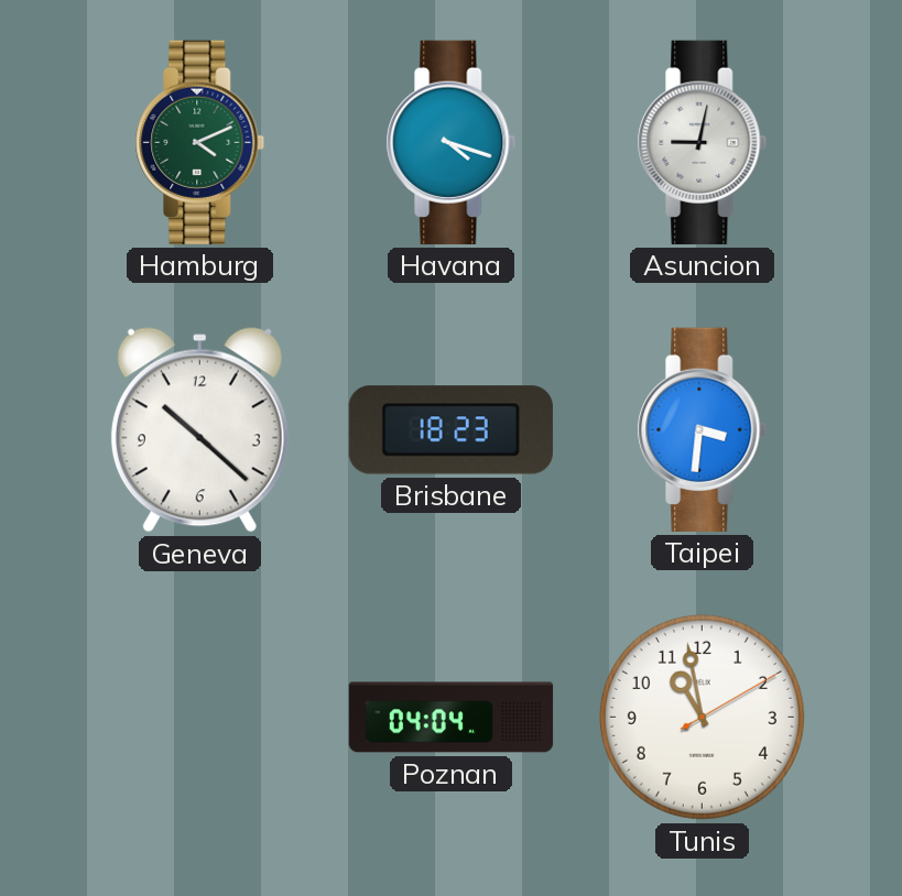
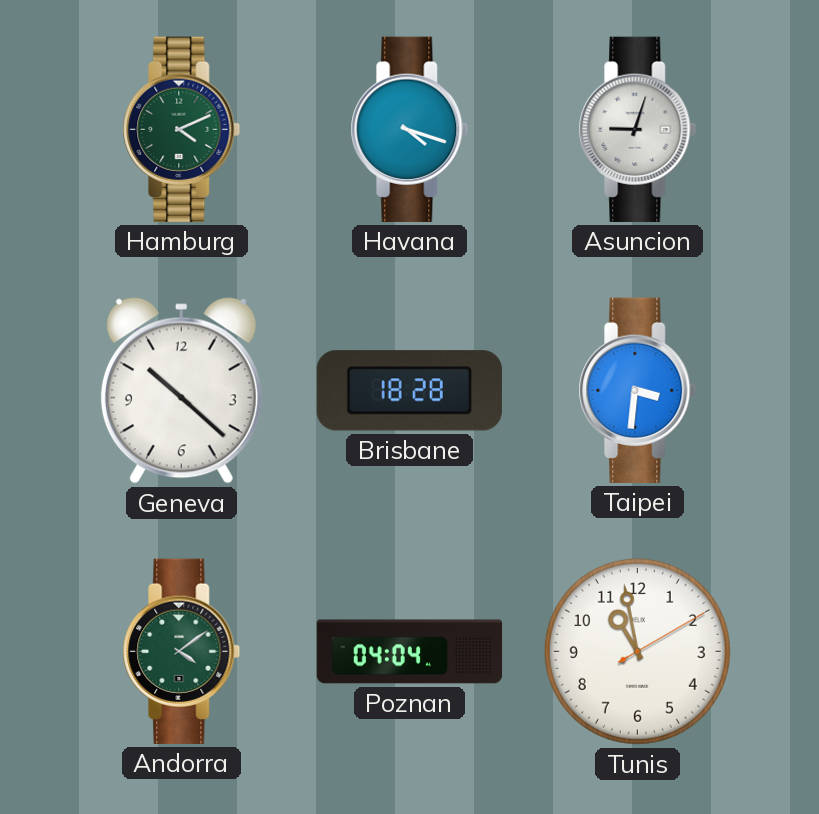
Asuncion: 9:02 -> 9:03
Brisbane: 18:23 -> 18:28
Andorra: none -> 4:09
